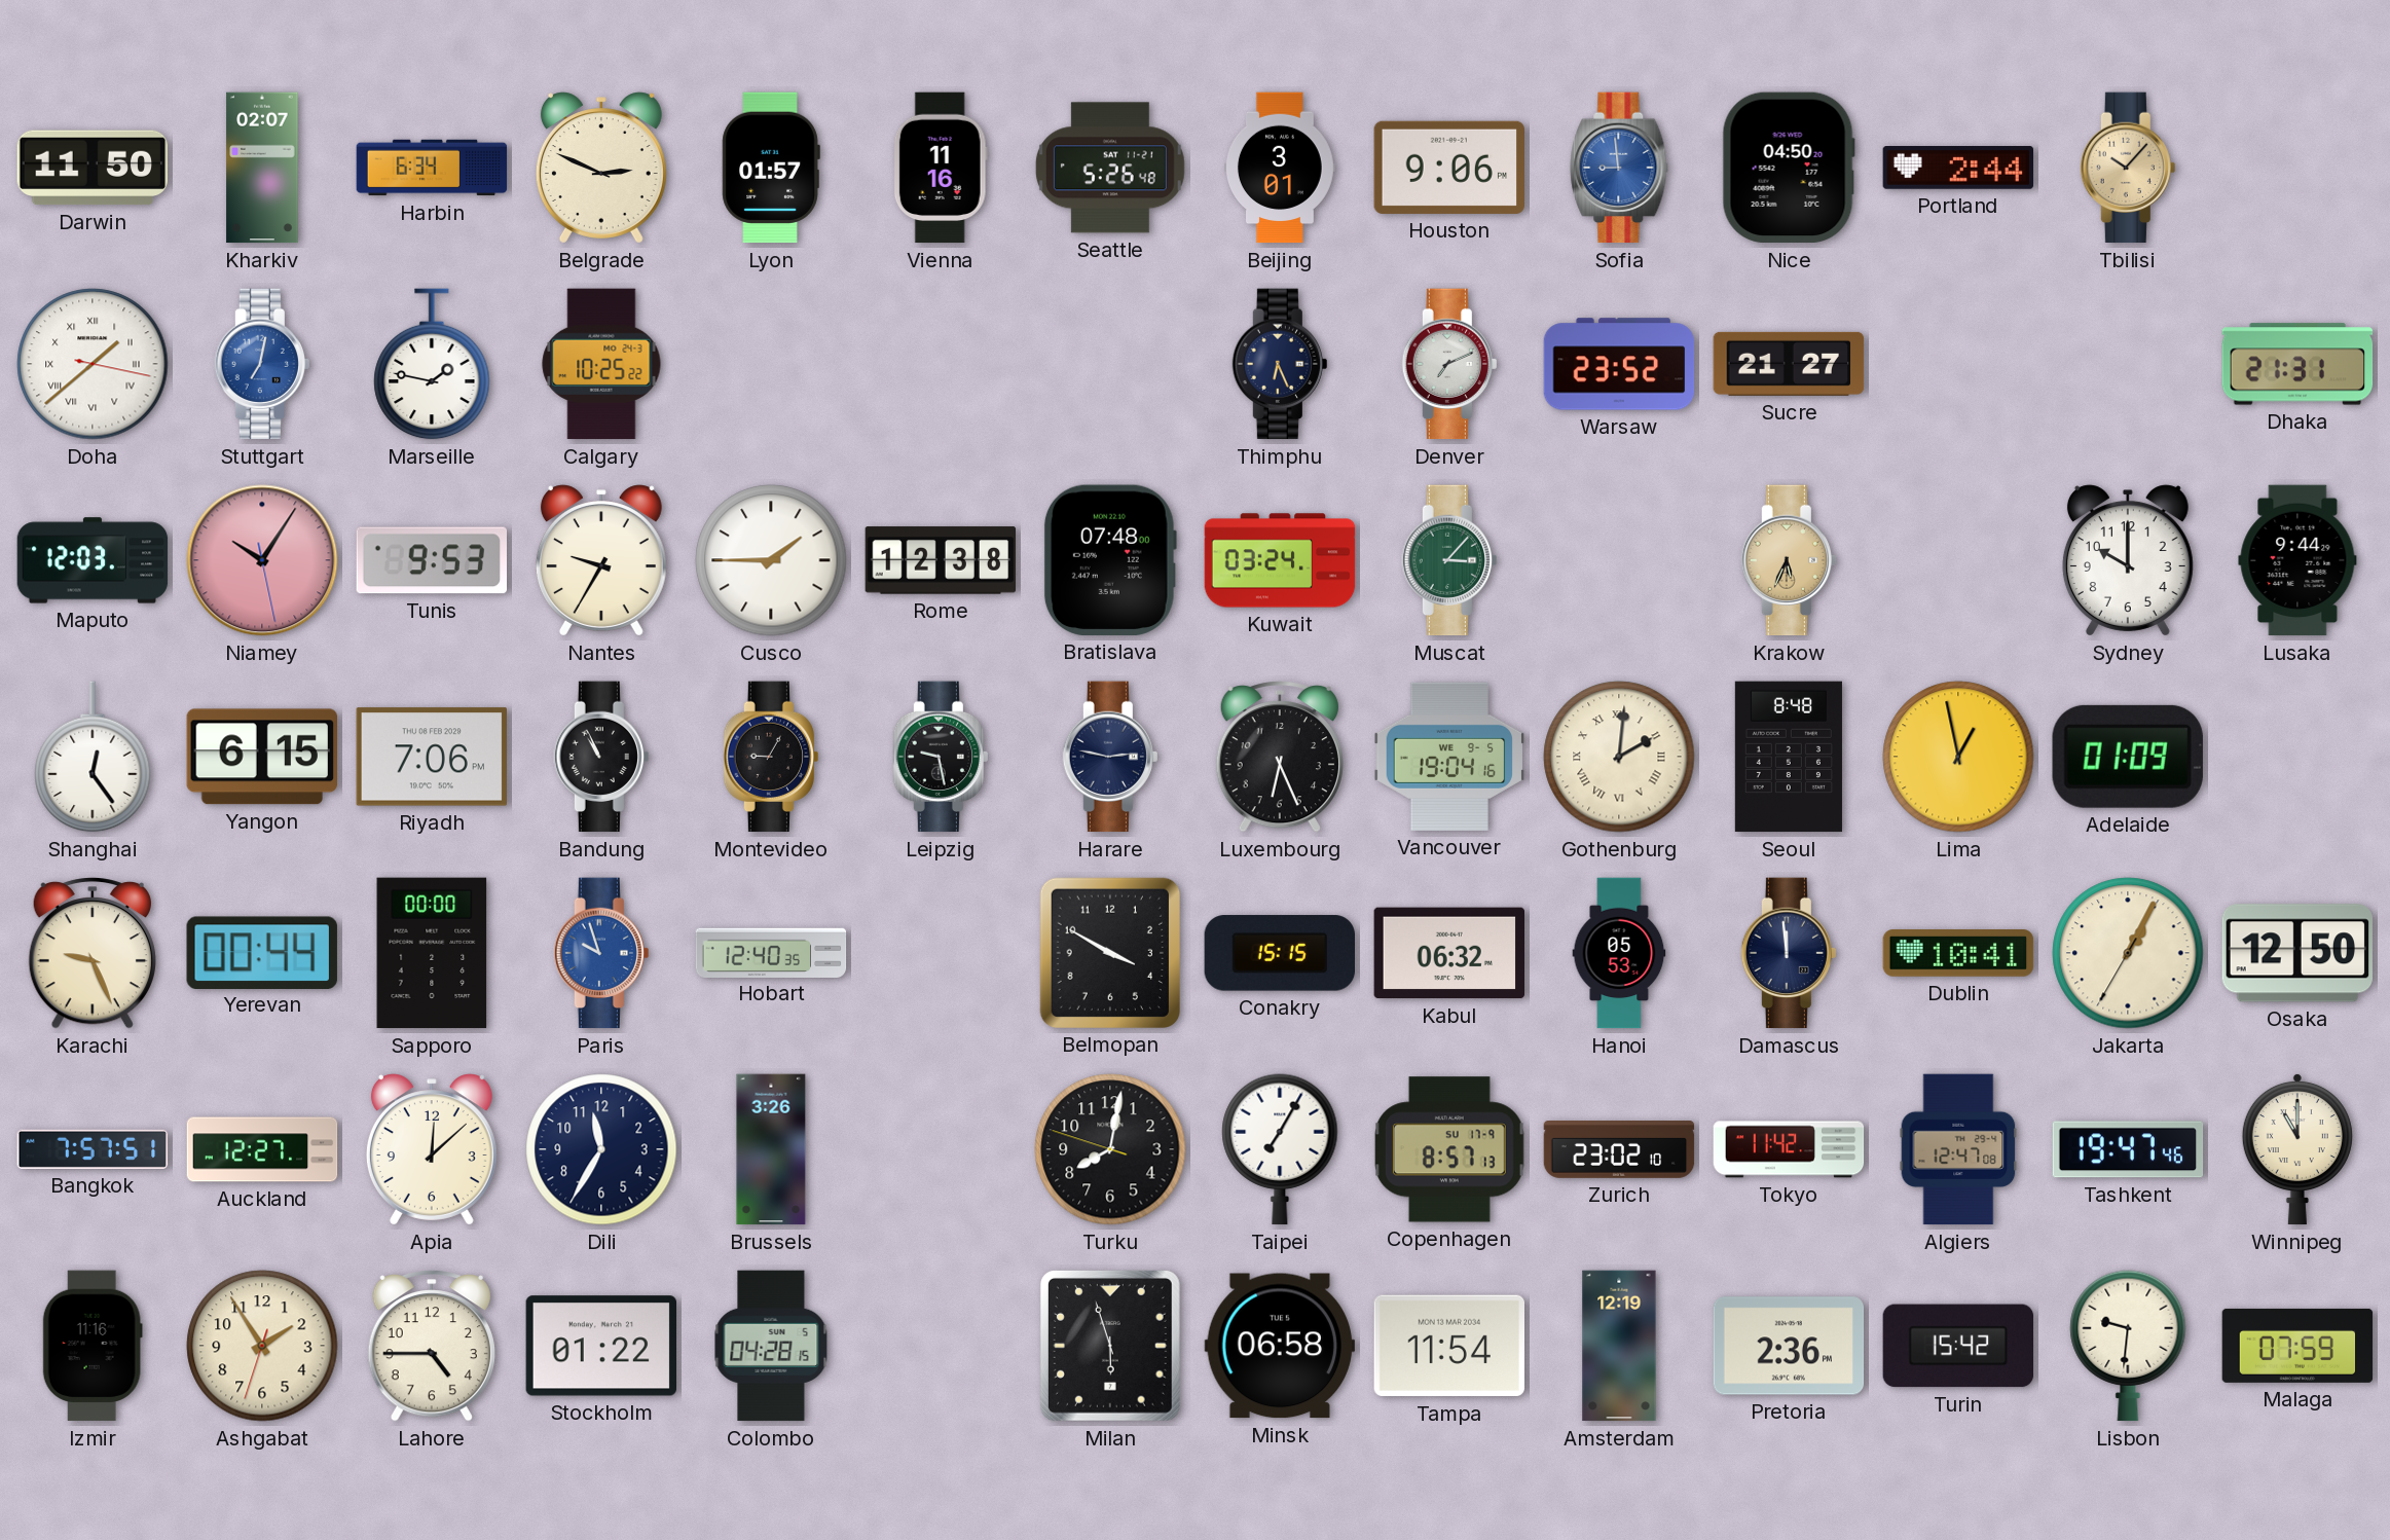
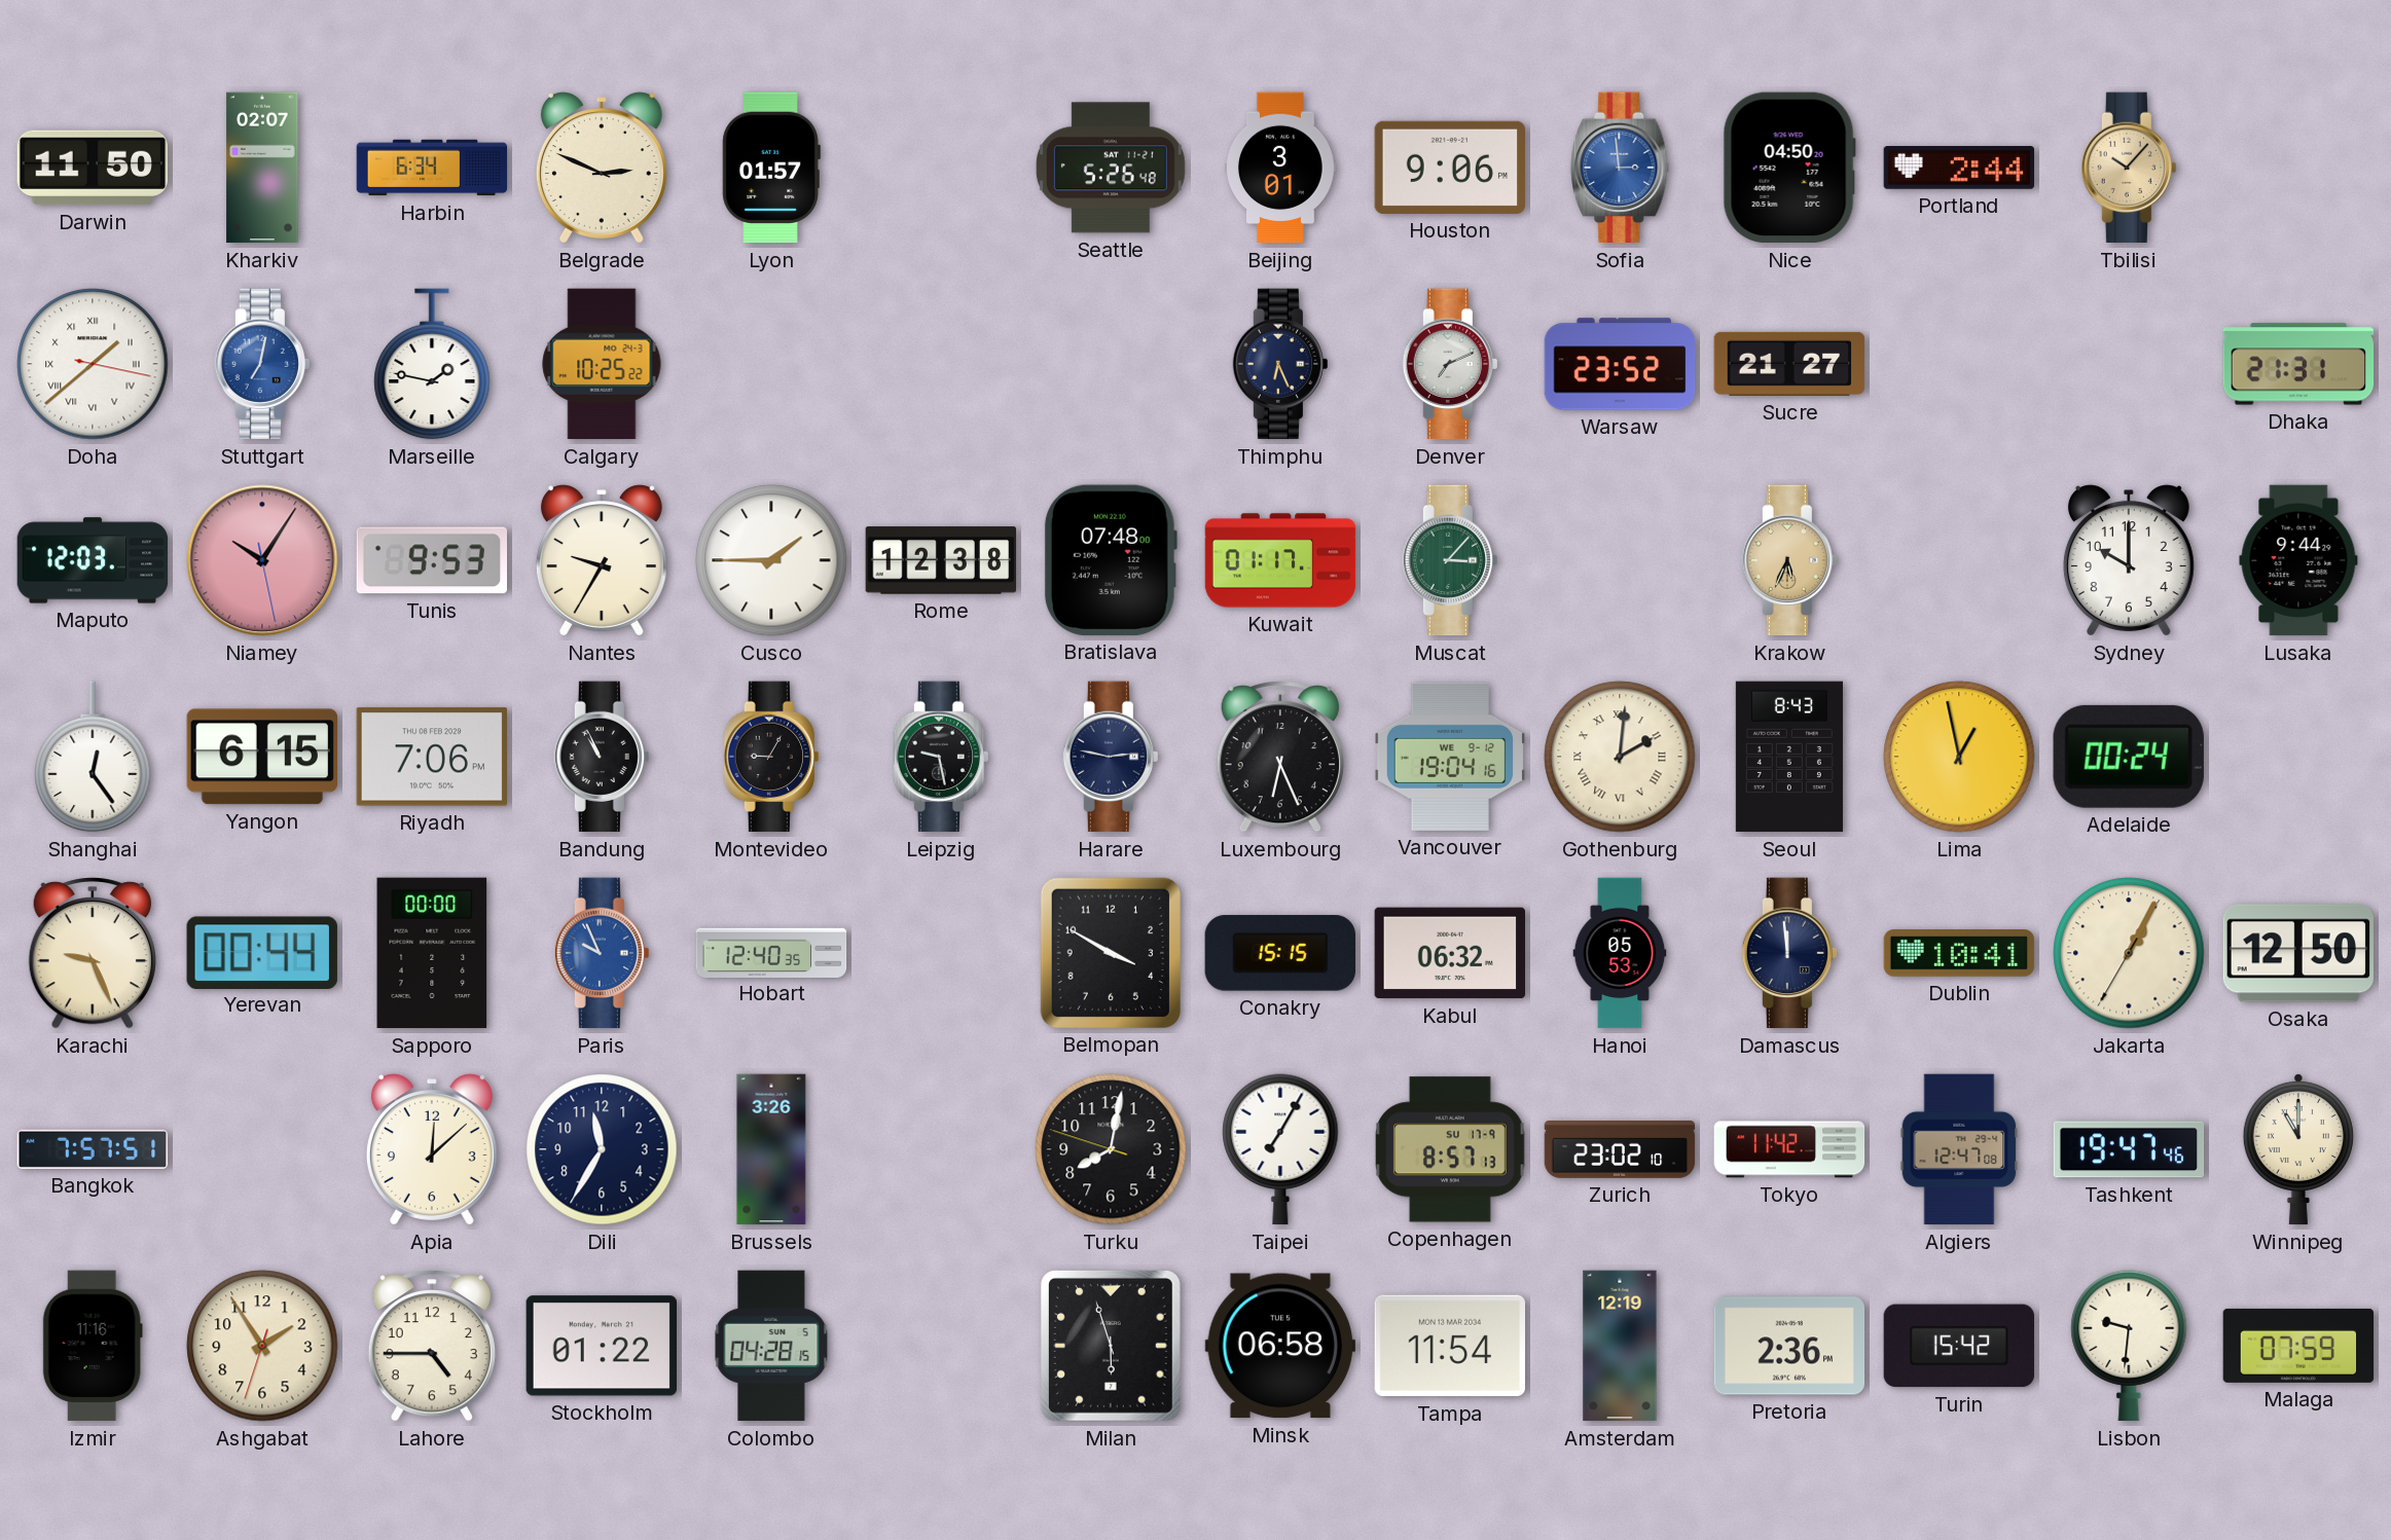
Vienna: 11:16 -> none
Sofia: 8:59 -> 2:59
Kuwait: 03:24 -> 01:17
Vancouver date: WE 9-5 -> WE 9-12
Seoul: 8:48 -> 8:43
Adelaide: 01:09 -> 00:24
Paris: 9:57 -> 9:56
Auckland: 12:27 -> none
